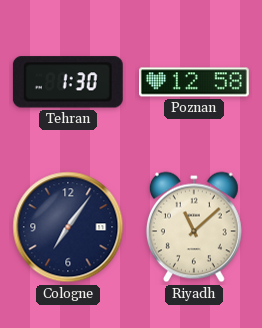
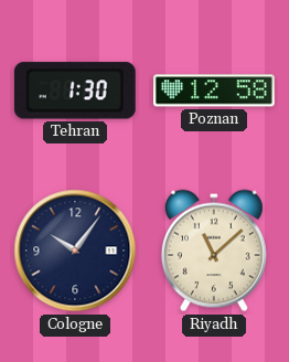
Cologne: 7:06 -> 10:06
